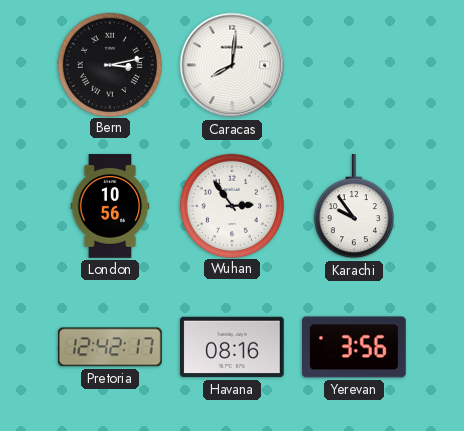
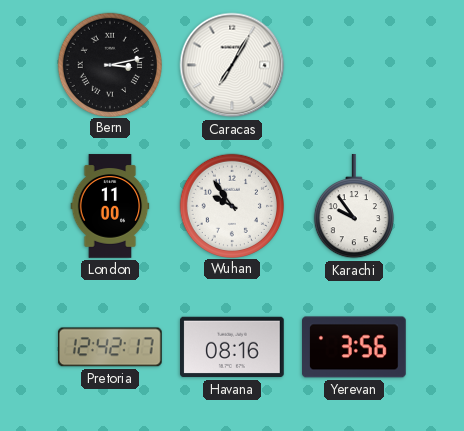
Caracas: 8:01 -> 7:05
London: 10:56 -> 11:00
Wuhan: 2:54 -> 9:54
